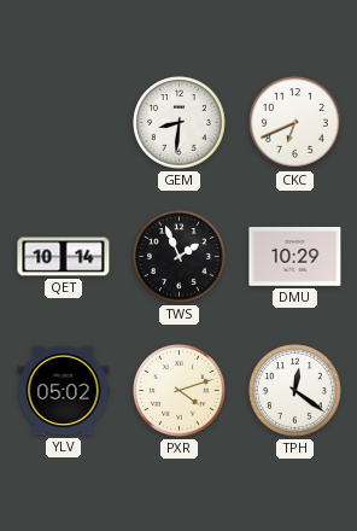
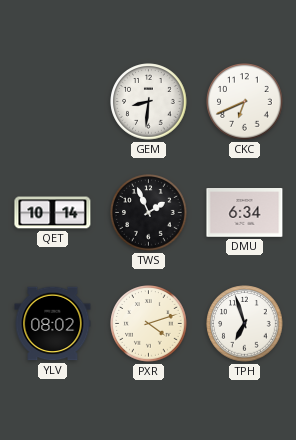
DMU: 10:29 -> 6:34
YLV: 05:02 -> 08:02
TPH: 12:21 -> 6:57
